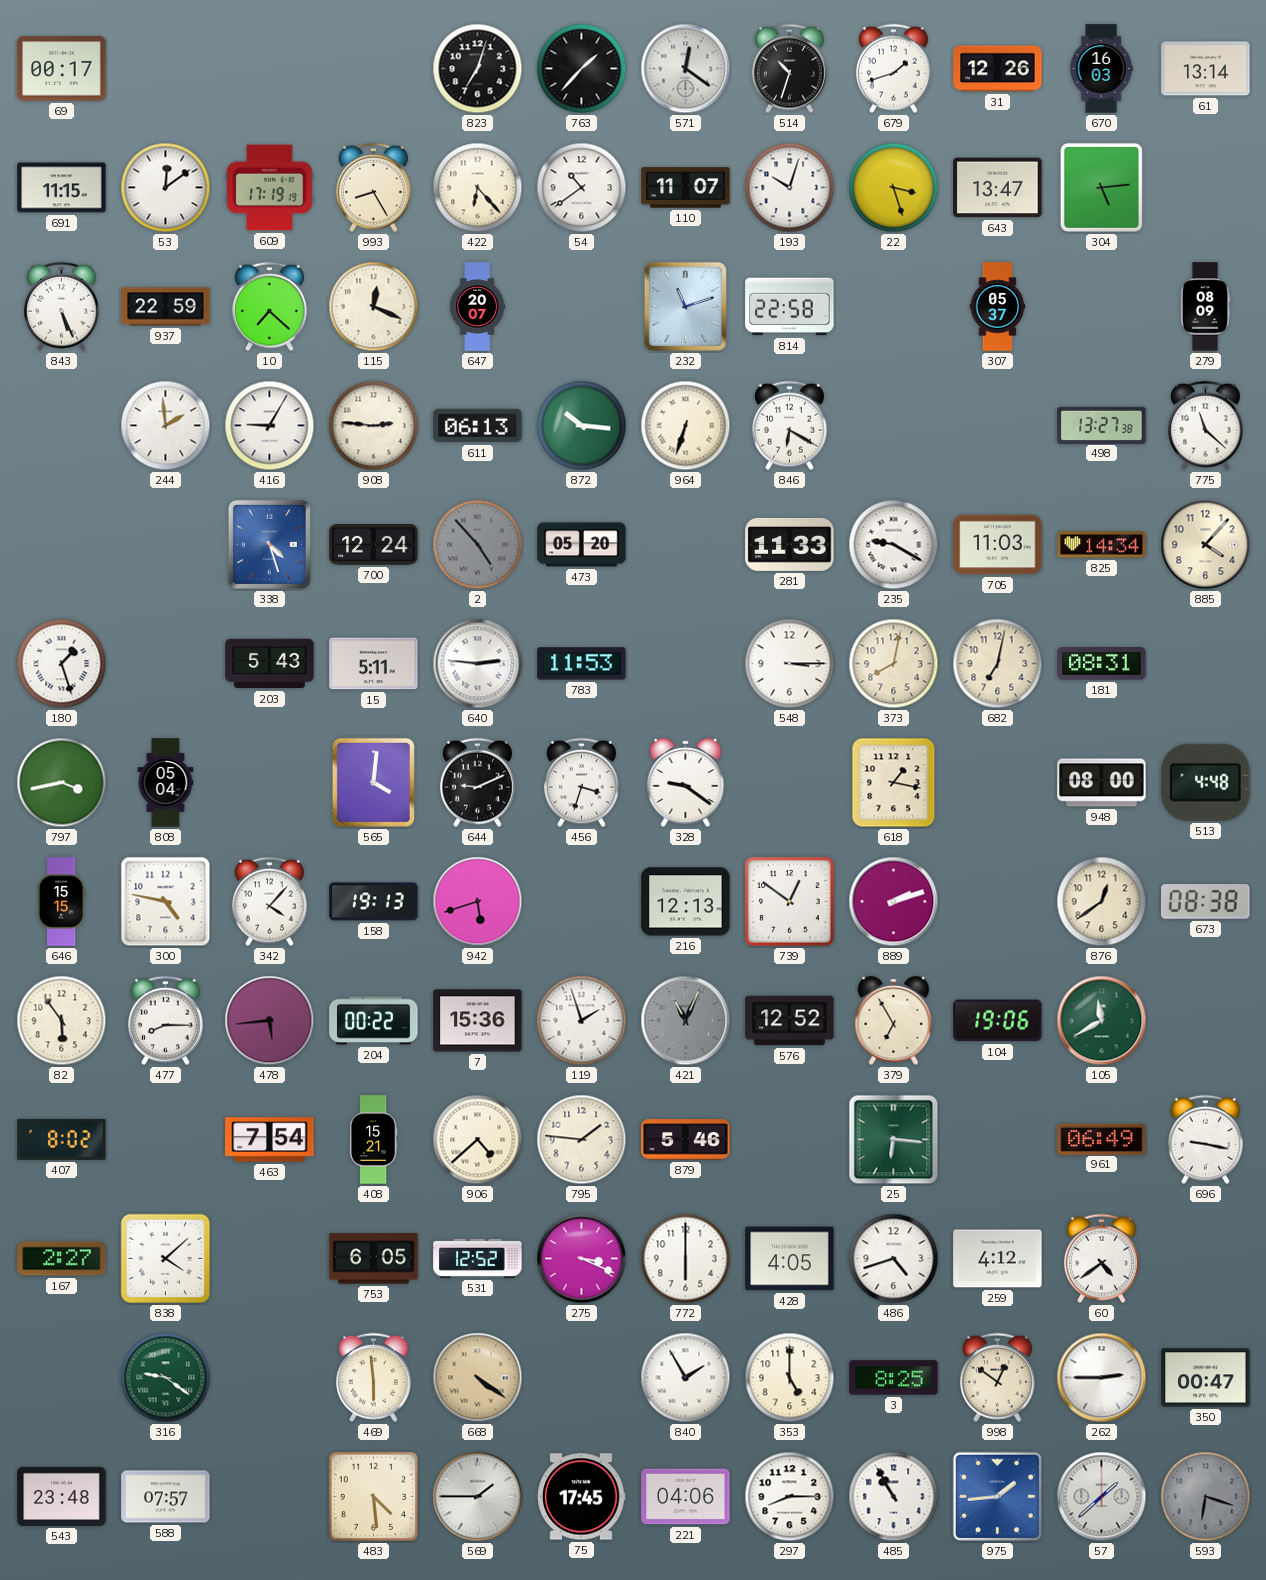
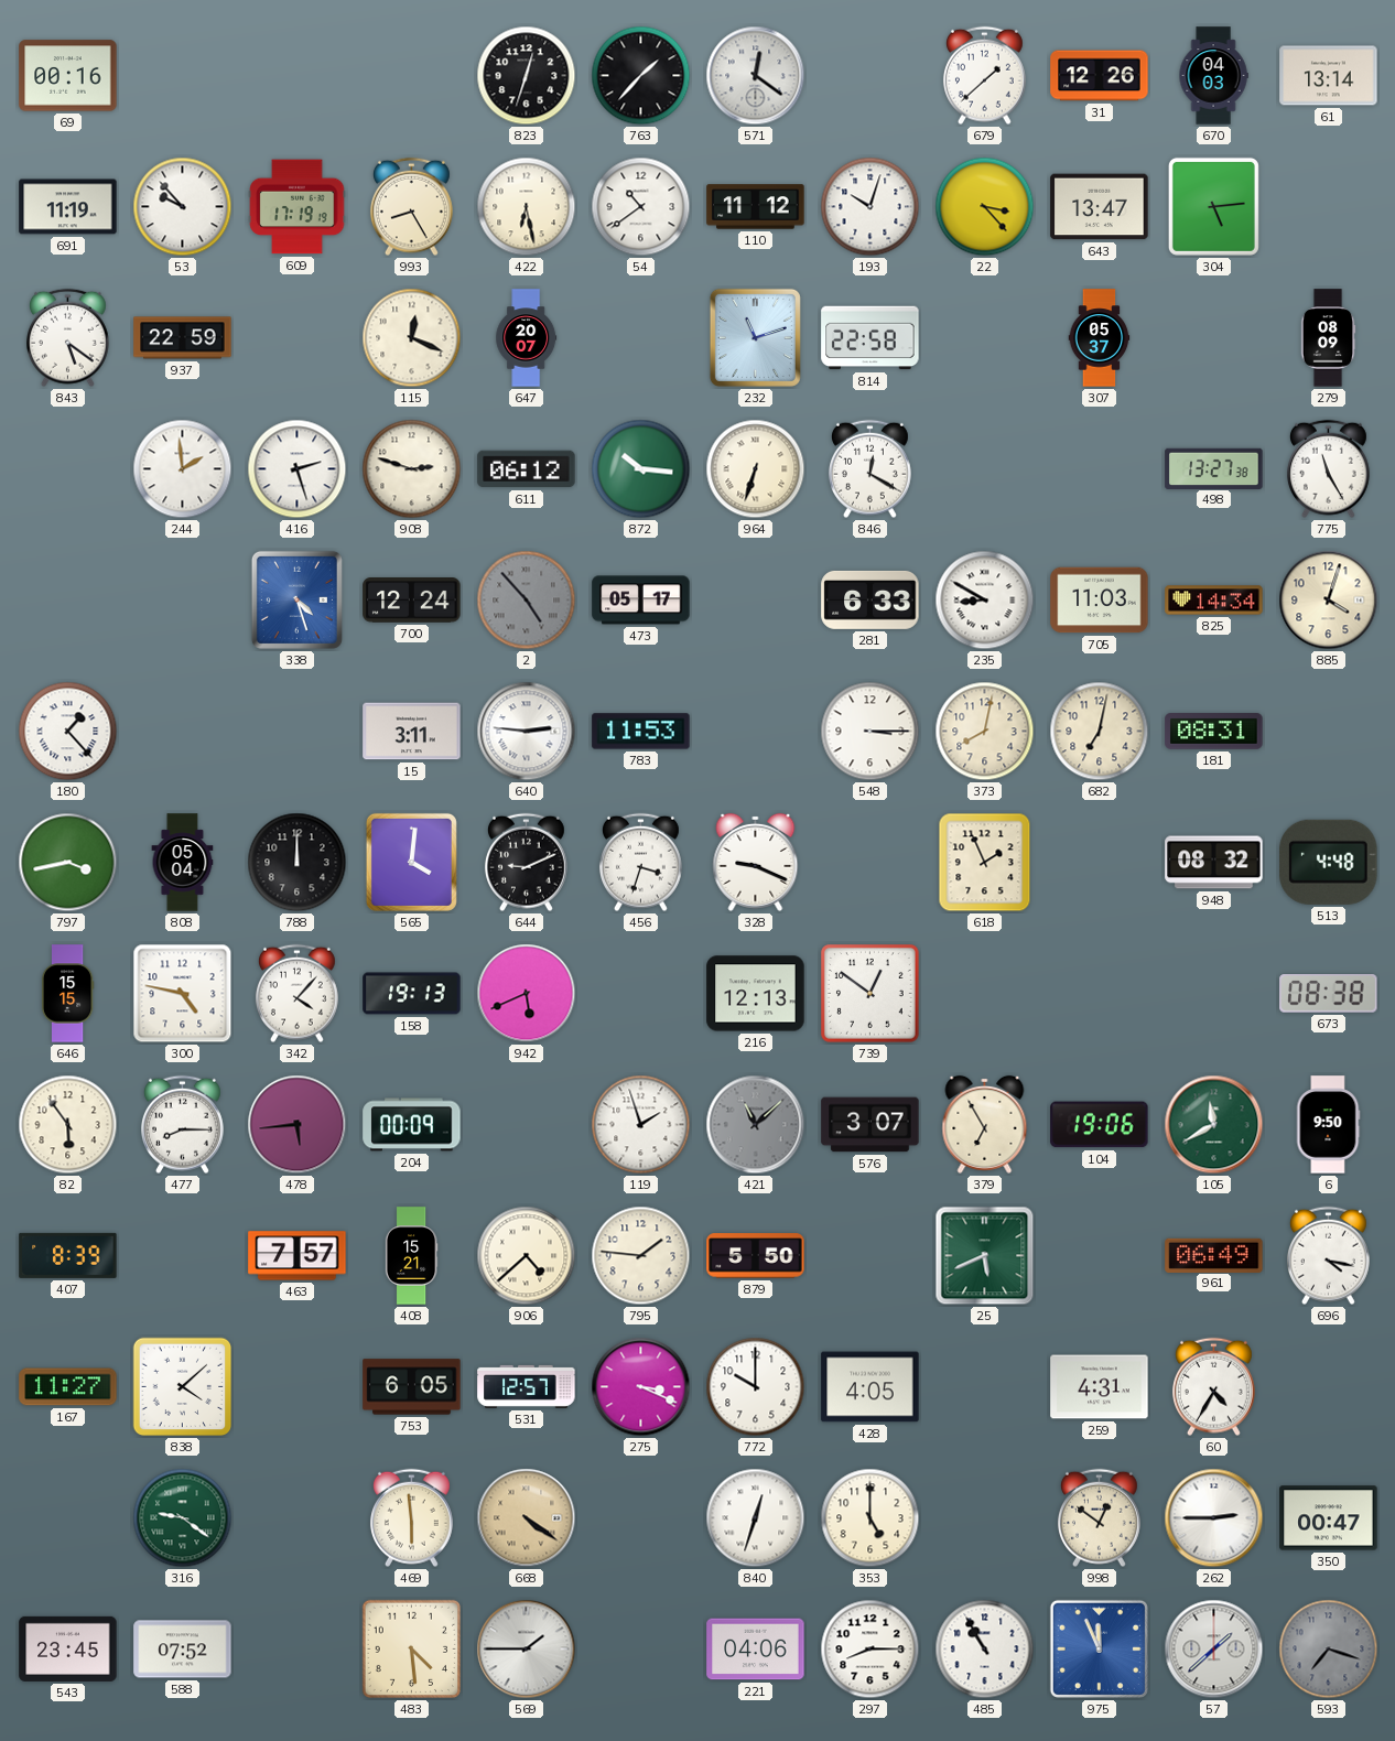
69: 00:17 -> 00:16
823: 7:03 -> 12:33
514: 10:33 -> none
679: 1:42 -> 1:38
670: 16:03 -> 04:03
691: 11:15 -> 11:19
53: 12:09 -> 9:53
422: 6:23 -> 6:28
110: 11:07 -> 11:12
22: 3:27 -> 3:23
843: 5:26 -> 5:21
10: 7:22 -> none
416: 9:05 -> 2:27
908: 2:46 -> 2:48
611: 06:13 -> 06:12
846: 6:20 -> 12:20
775: 11:22 -> 11:25
473: 05:20 -> 05:17
281: 11:33 -> 6:33
235: 9:20 -> 8:50
885: 4:07 -> 4:03
180: 1:27 -> 1:23
203: 5:43 -> none
15: 5:11 -> 3:11
788: none -> 12:00
328: 9:21 -> 9:19
618: 1:17 -> 1:56
948: 08:00 -> 08:32
942: 5:42 -> 5:41
889: 2:12 -> none
876: 12:39 -> none
204: 00:22 -> 00:09
7: 15:36 -> none
421: 11:04 -> 11:08
576: 12:52 -> 3:07
6: none -> 9:50
407: 8:02 -> 8:39
463: 7:54 -> 7:57
879: 5:46 -> 5:50
25: 6:16 -> 5:41
696: 9:17 -> 4:17
167: 2:27 -> 11:27
531: 12:52 -> 12:57
772: 6:00 -> 10:00
486: 4:42 -> none
259: 4:12 -> 4:31
60: 4:39 -> 4:35
840: 1:55 -> 12:33
3: 8:25 -> none
543: 23:48 -> 23:45
588: 07:57 -> 07:52
75: 17:45 -> none
975: 1:44 -> 11:56
593: 6:18 -> 7:18
